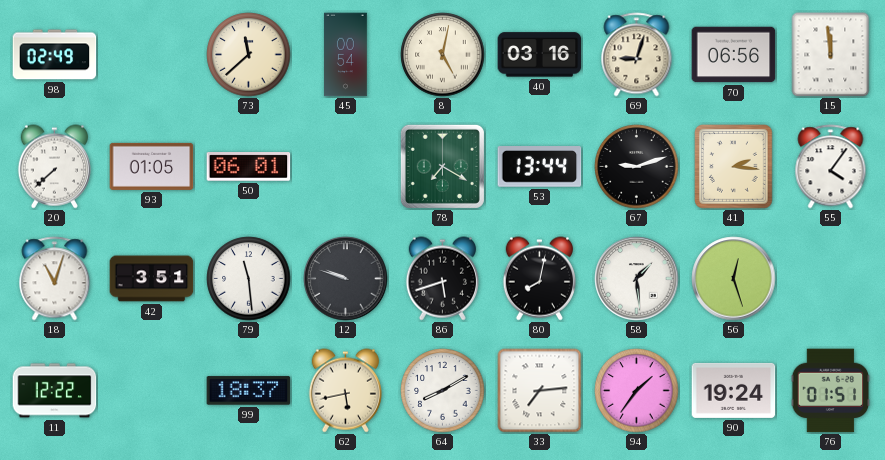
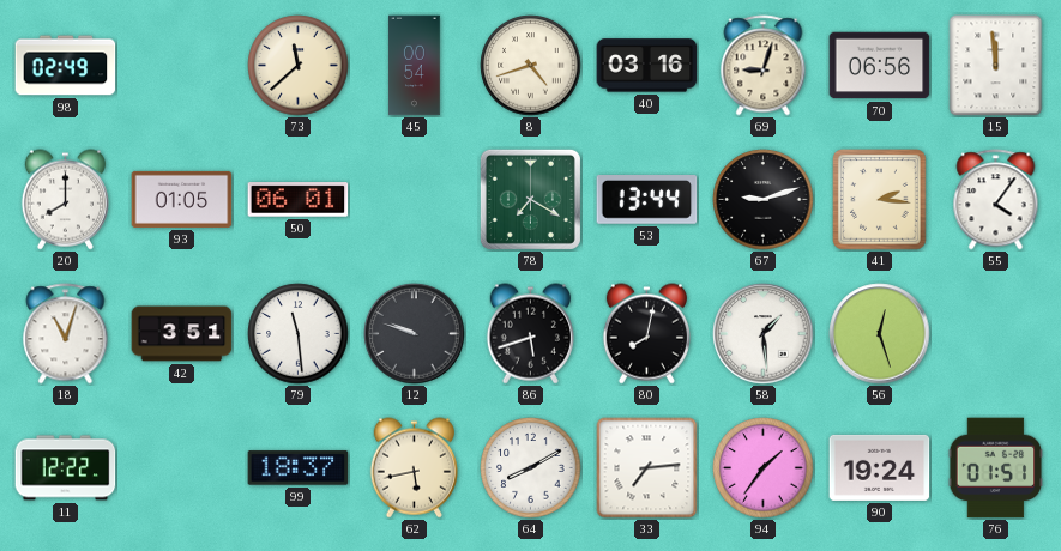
8: 5:02 -> 4:42
20: 7:38 -> 8:00
